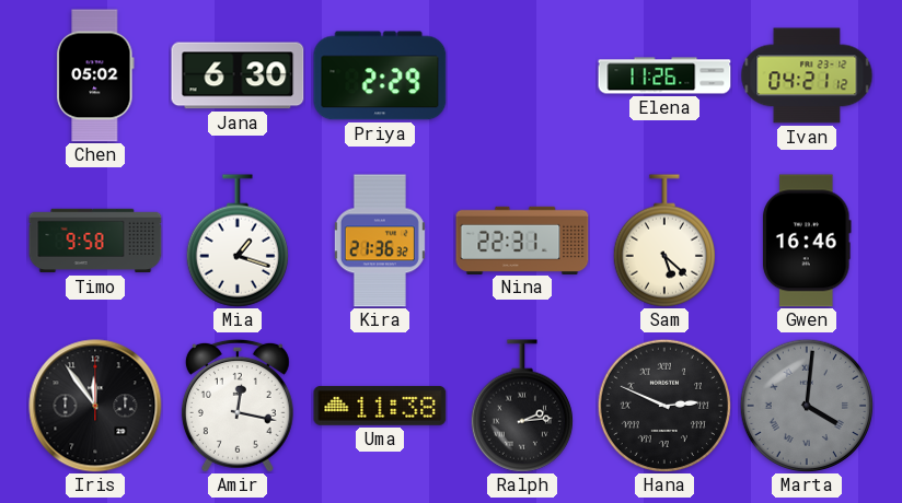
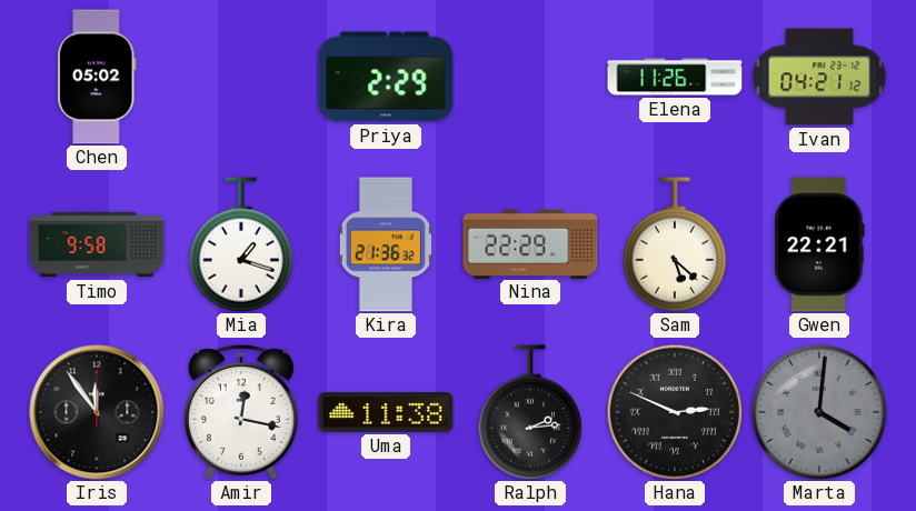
Jana: 6:30 -> none
Nina: 22:31 -> 22:29
Gwen: 16:46 -> 22:21
